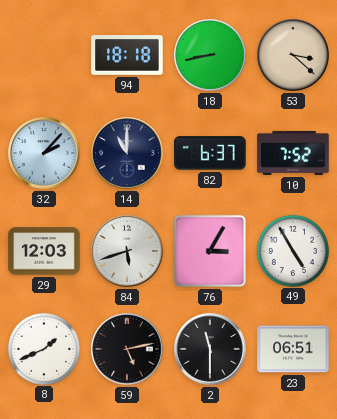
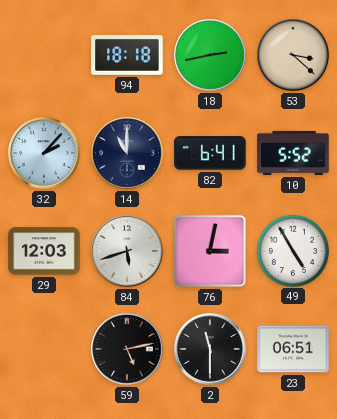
18: 8:43 -> 2:43
82: 6:37 -> 6:41
10: 7:52 -> 5:52
76: 3:05 -> 3:02
8: 1:41 -> none
